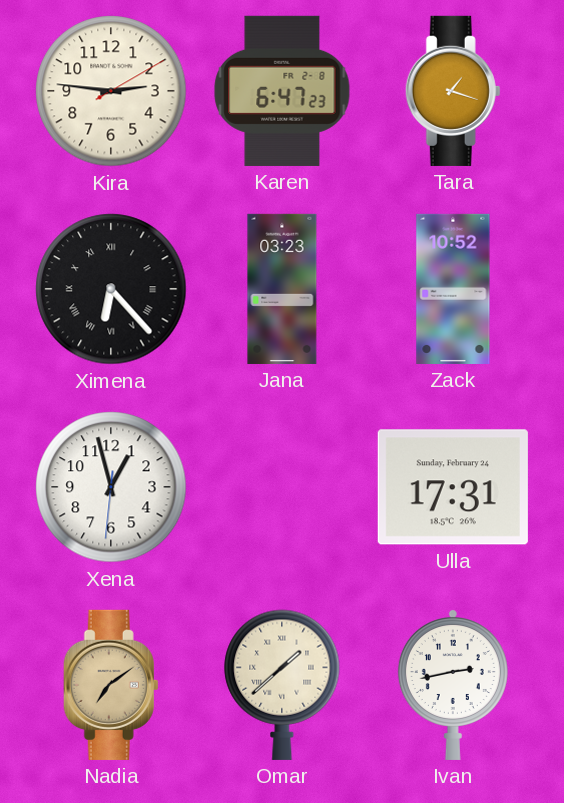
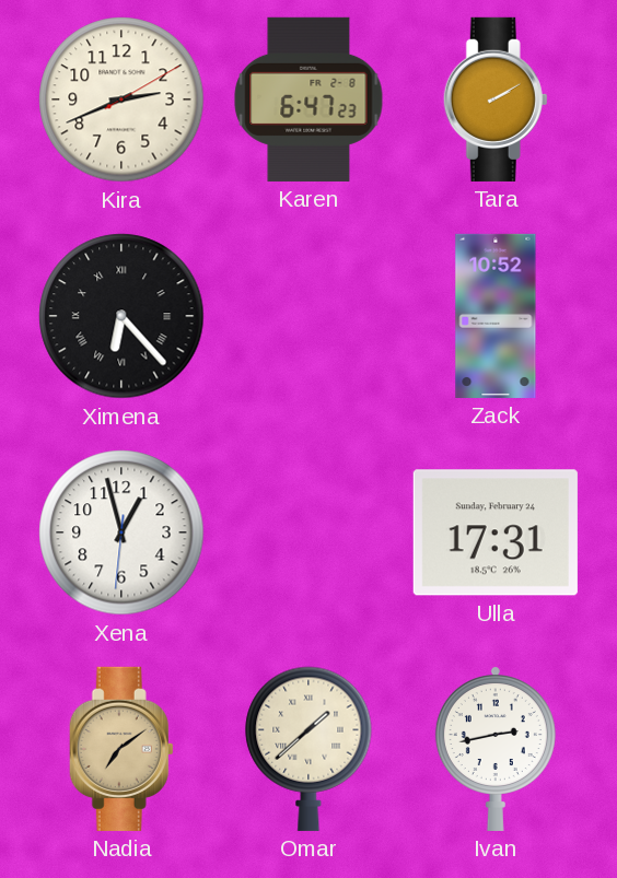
Kira: 2:46 -> 2:41
Tara: 1:18 -> 2:10
Jana: 03:23 -> none
